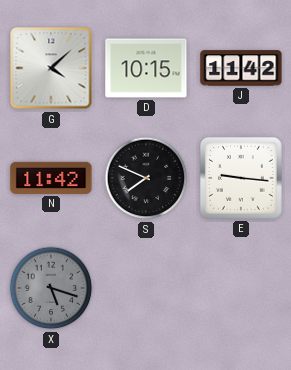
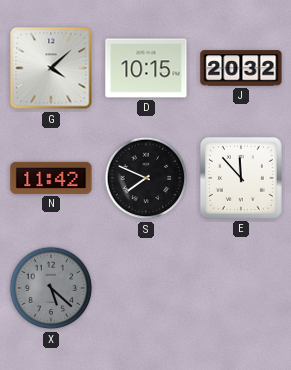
J: 11:42 -> 20:32
E: 9:16 -> 11:53
X: 5:18 -> 5:22
